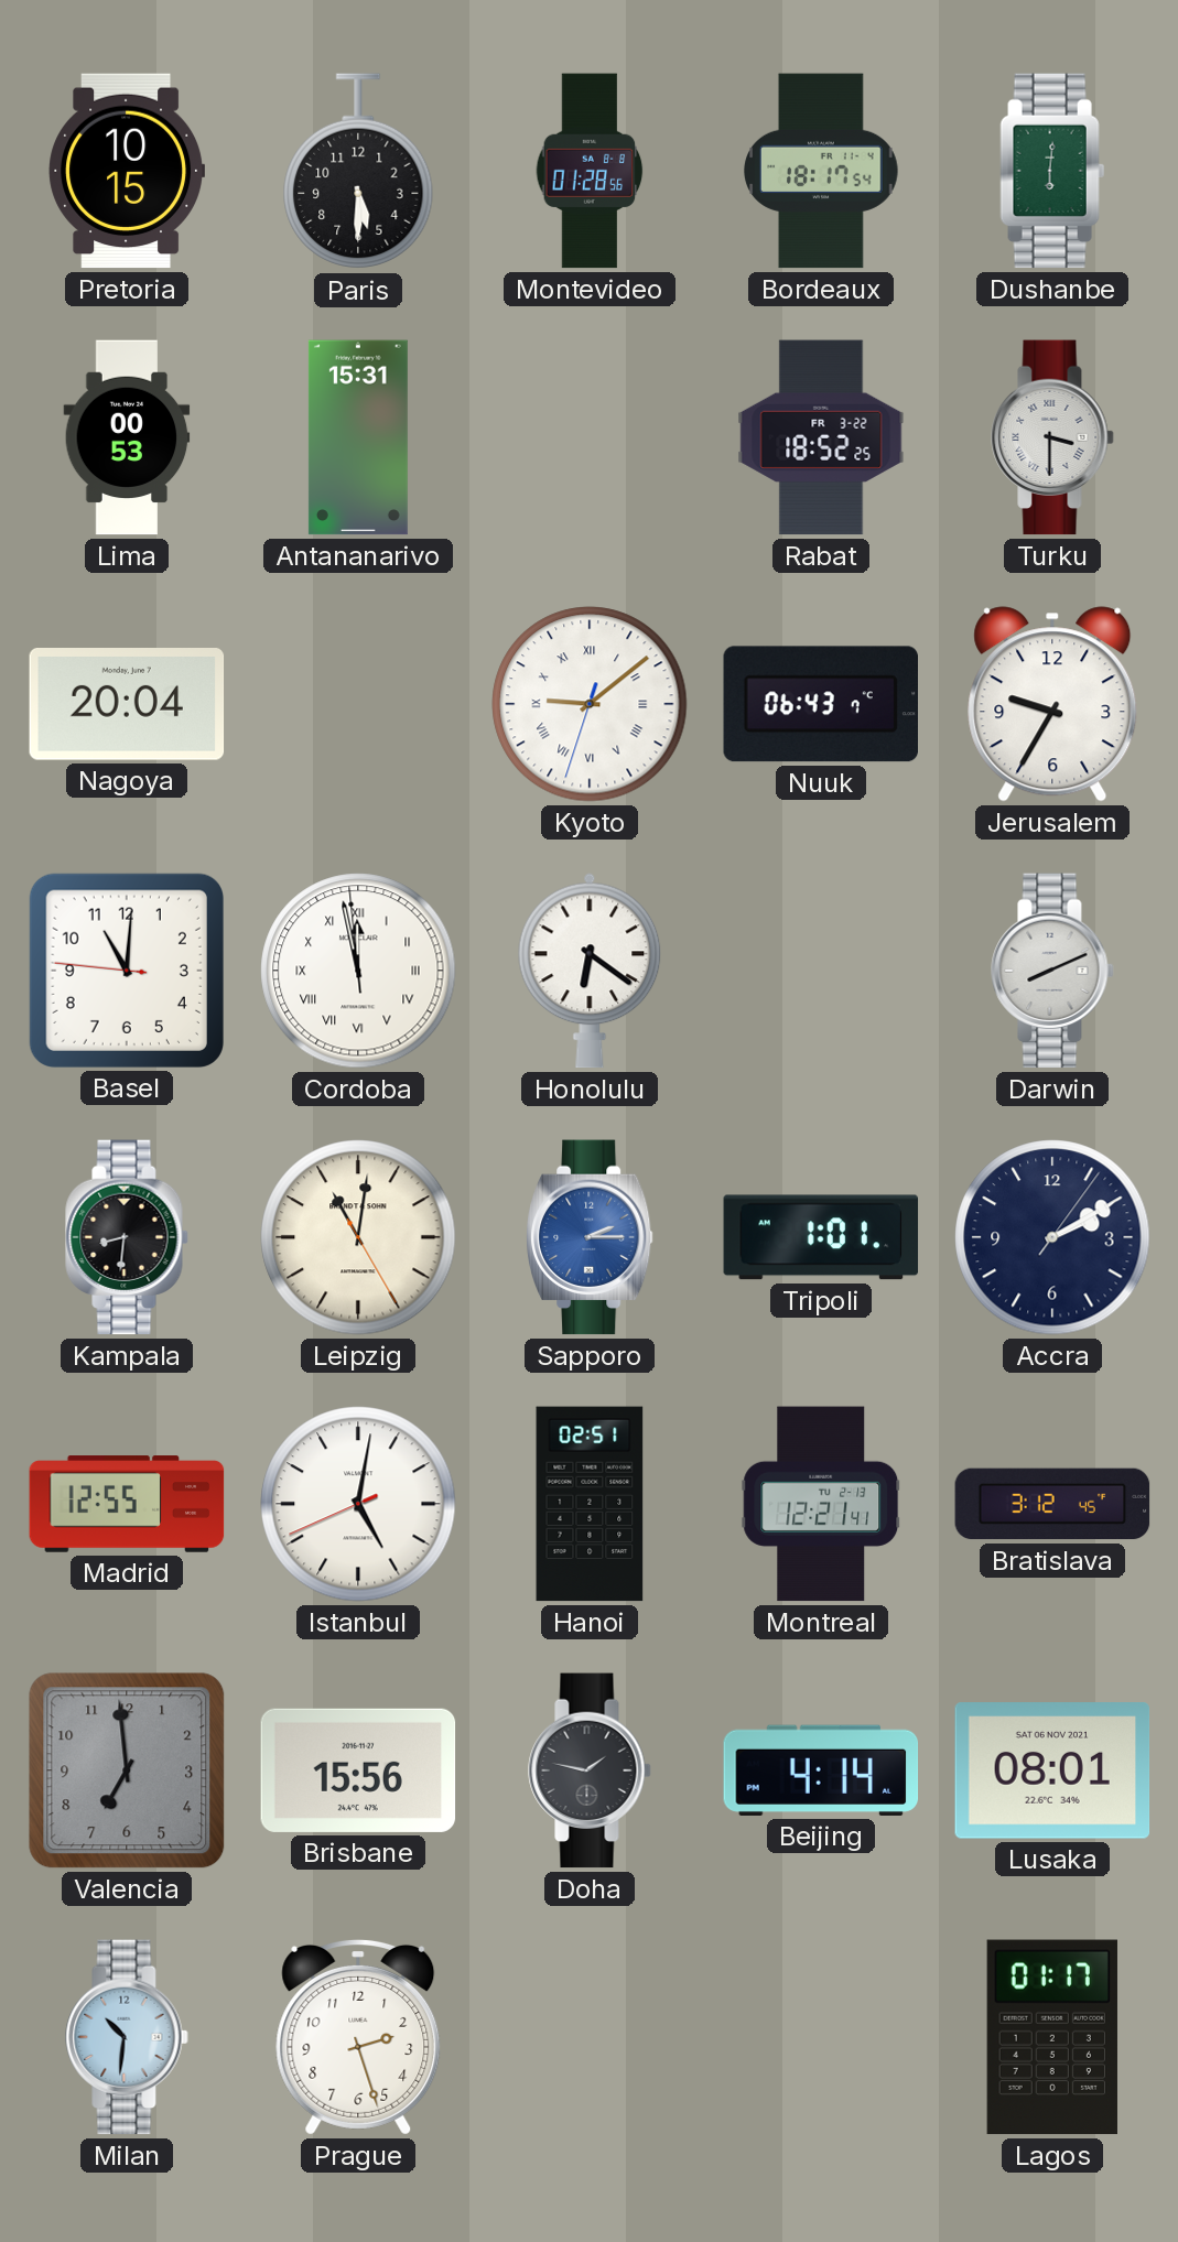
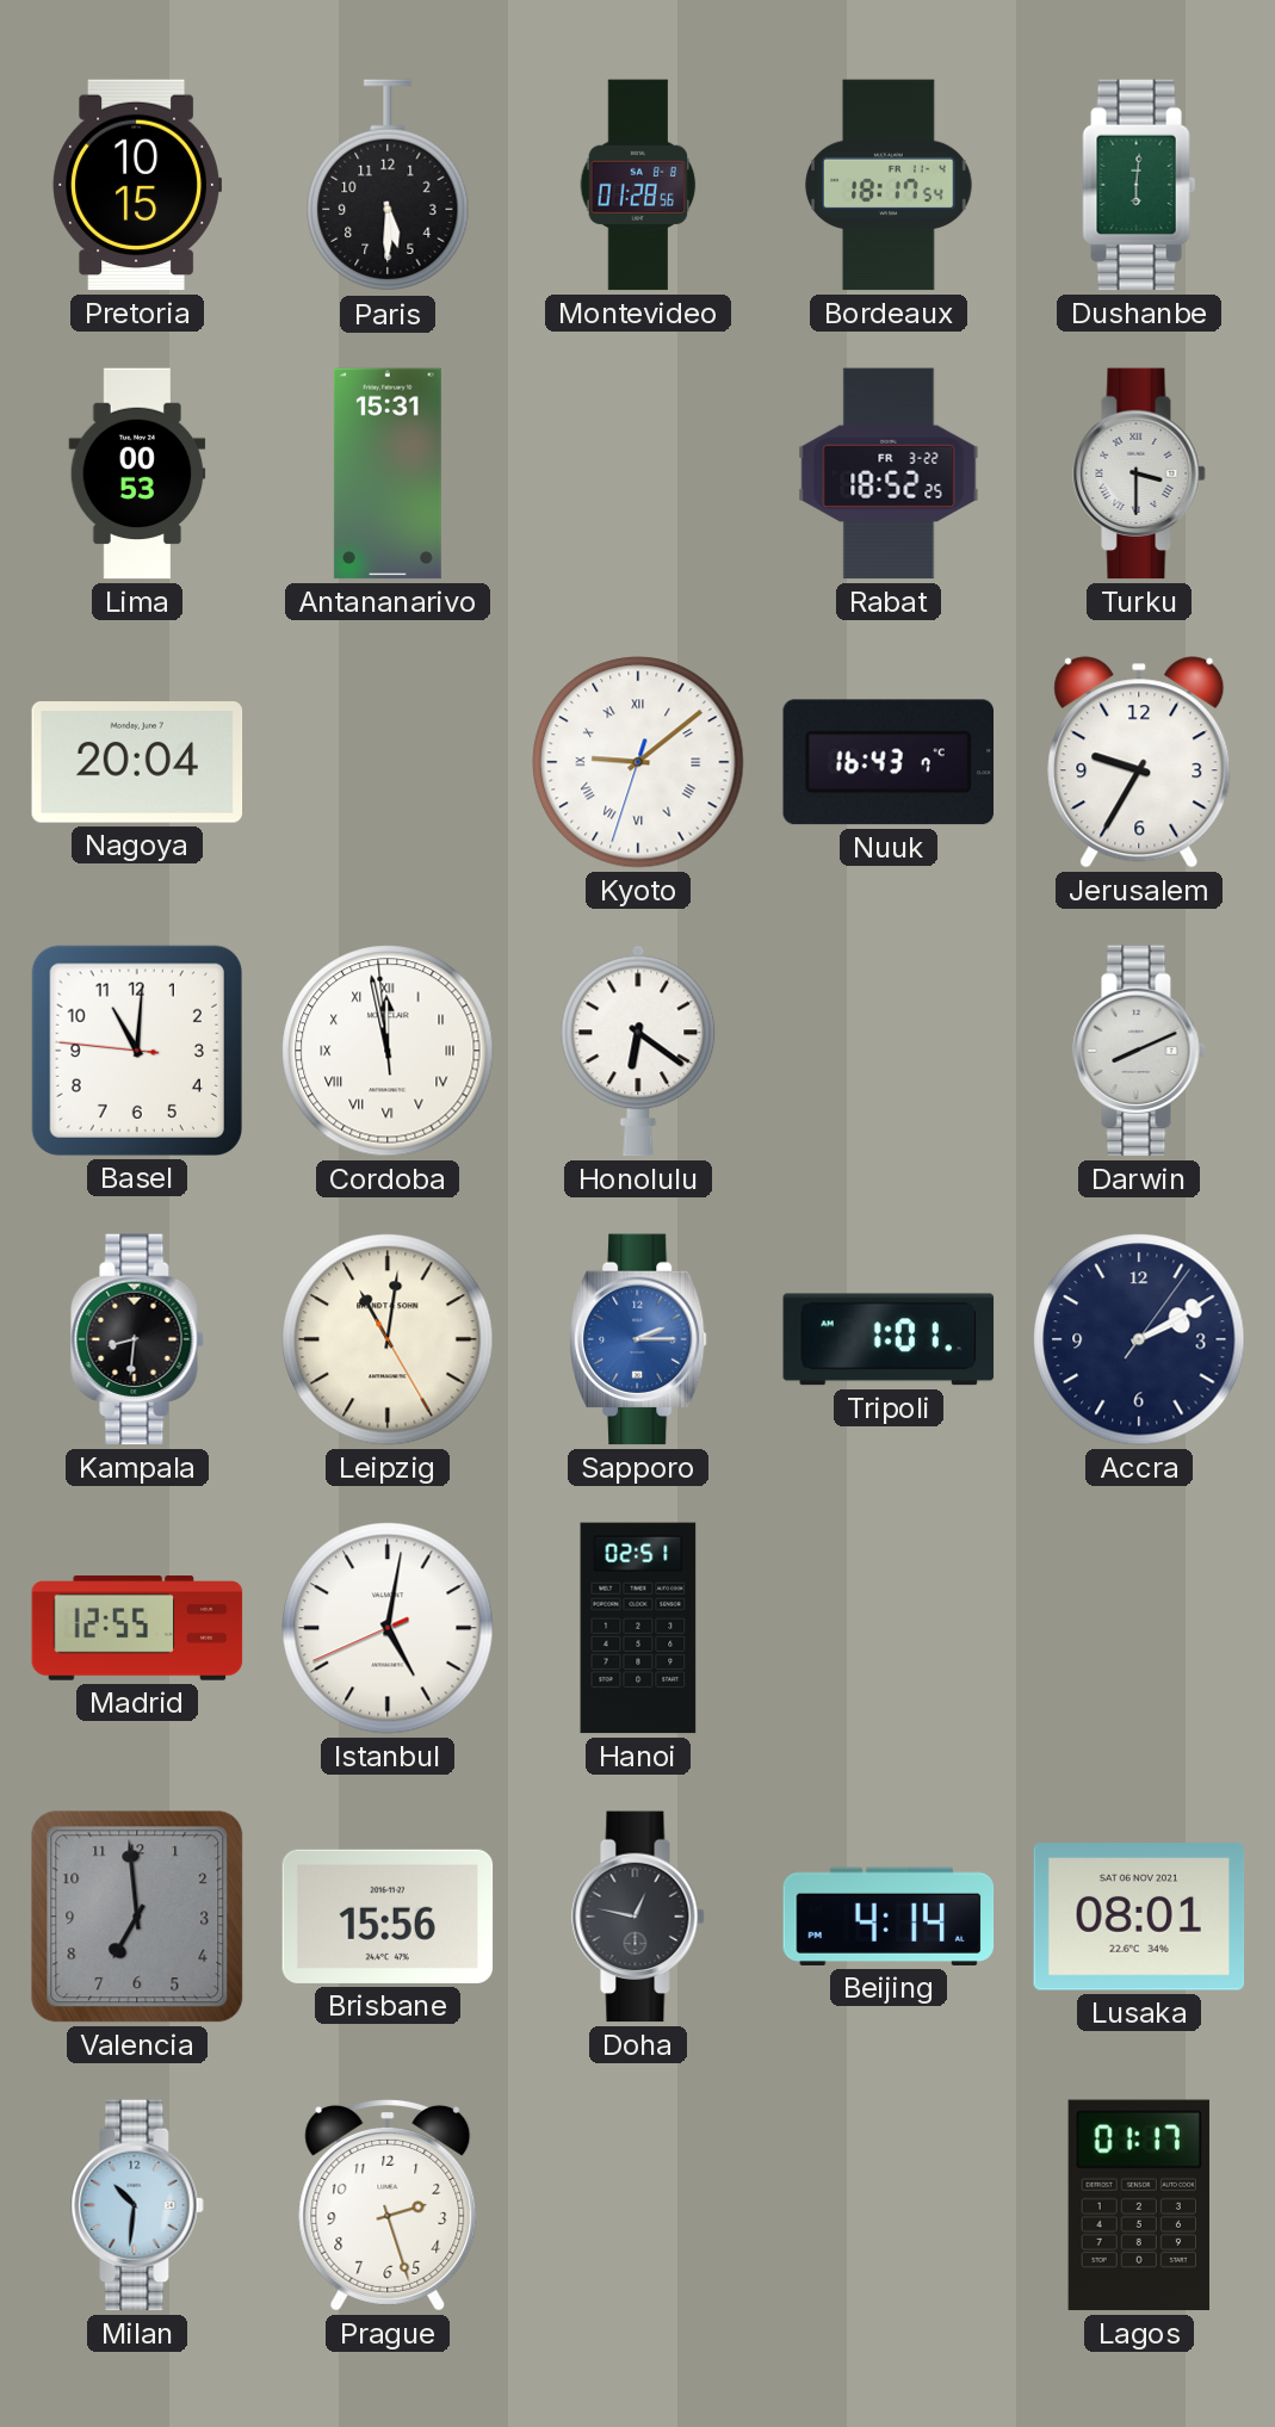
Nuuk: 06:43 -> 16:43
Montreal: 12:21 -> none
Bratislava: 3:12 -> none
Doha: 1:47 -> 12:47
